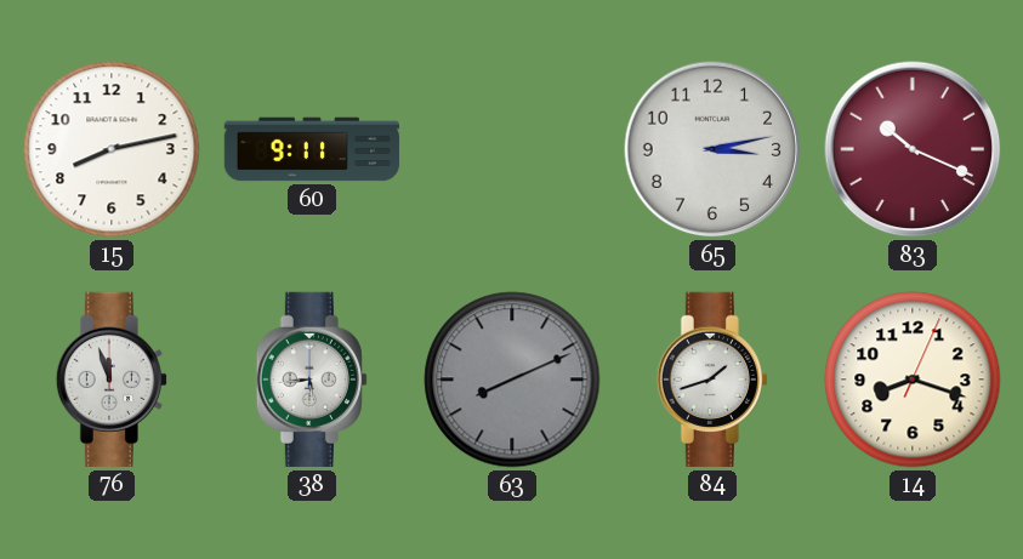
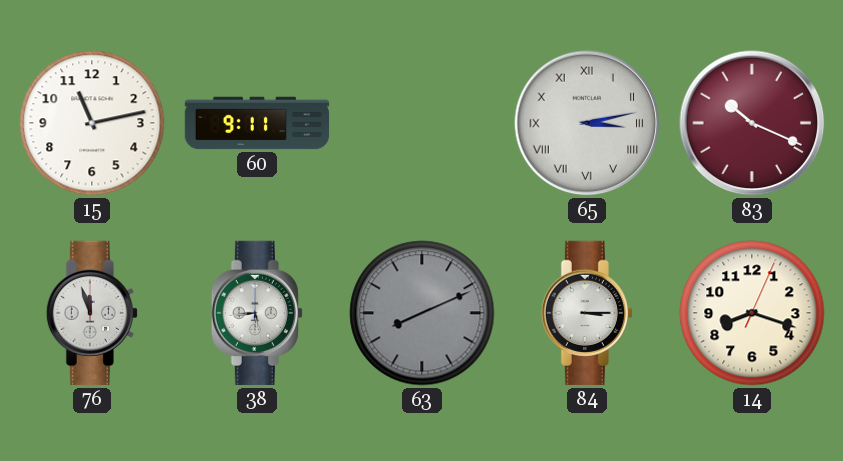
15: 8:13 -> 11:13
65 numerals: Arabic -> Roman
84: 1:42 -> 3:15
